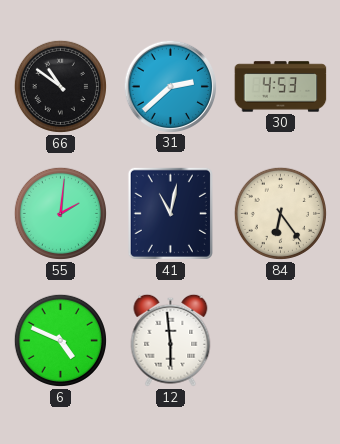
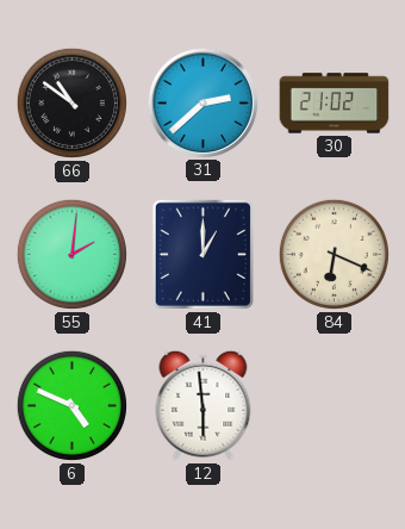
30: 4:53 -> 21:02
41: 11:02 -> 1:00
84: 6:24 -> 6:19
